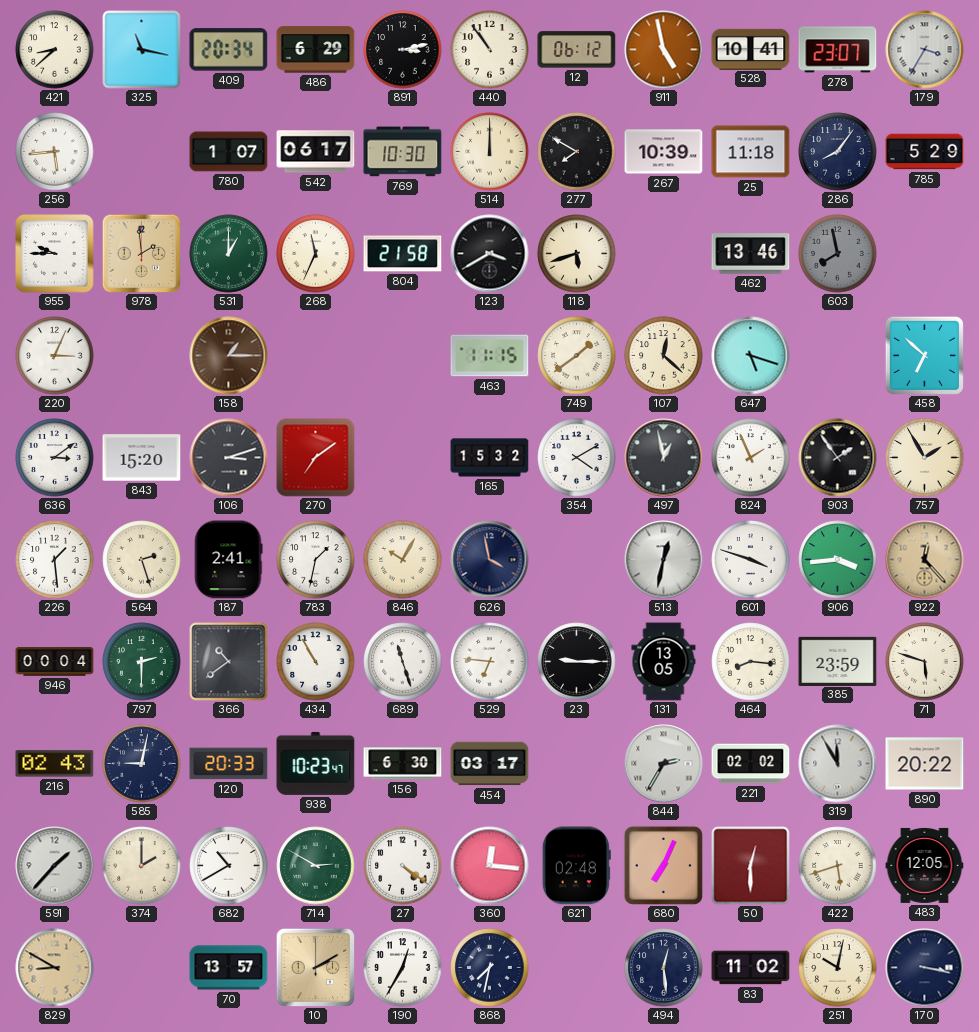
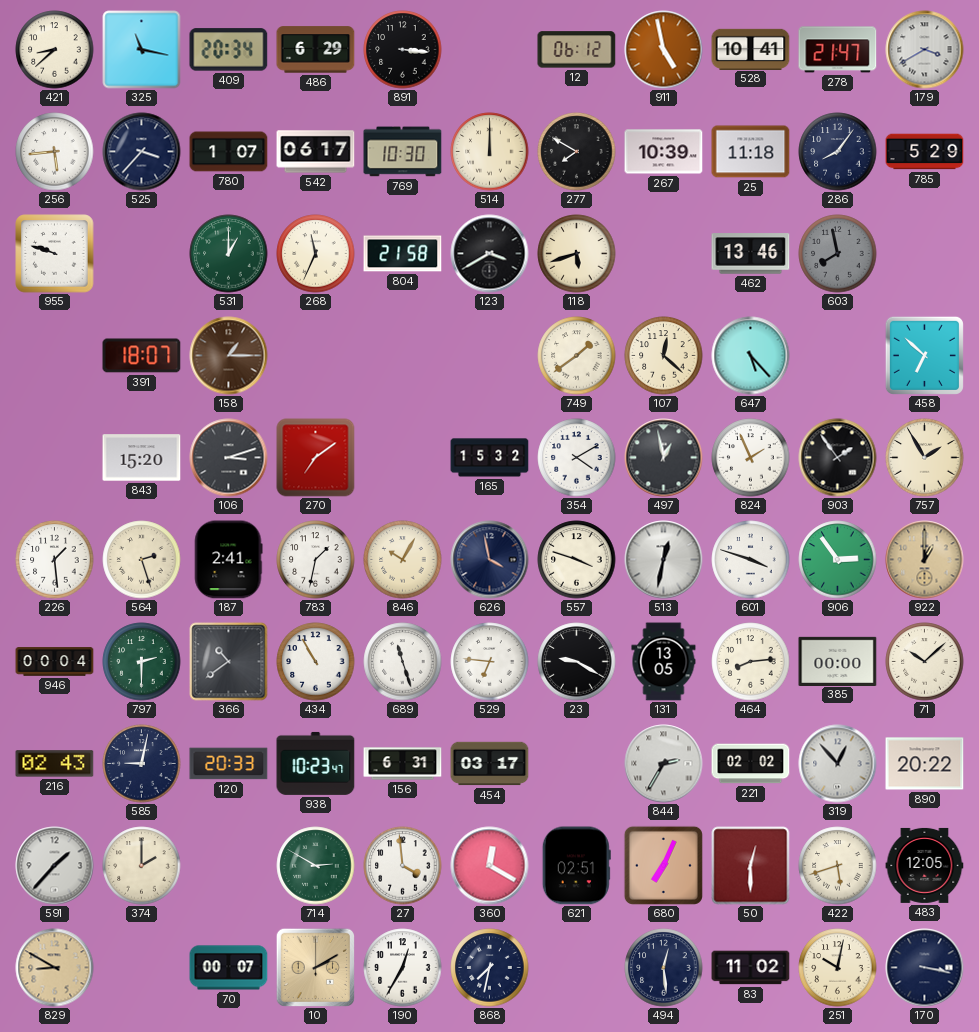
891: 3:13 -> 3:16
440: 10:54 -> none
278: 23:07 -> 21:47
179: 3:35 -> 3:40
525: none -> 3:37
955: 9:45 -> 9:48
978: 1:59 -> none
220: 3:04 -> none
391: none -> 18:07
463: 11:15 -> none
647: 5:18 -> 5:23
636: 3:09 -> none
557: none -> 3:48
906: 3:44 -> 2:54
922: 12:23 -> 1:00
23: 9:15 -> 9:20
464: 8:16 -> 8:14
385: 23:59 -> 00:00
71: 5:48 -> 10:08
156: 6:30 -> 6:31
319: 11:55 -> 12:53
682: 10:40 -> none
27: 4:21 -> 3:59
360: 12:16 -> 12:20
621: 02:48 -> 02:51
70: 13:57 -> 00:07
